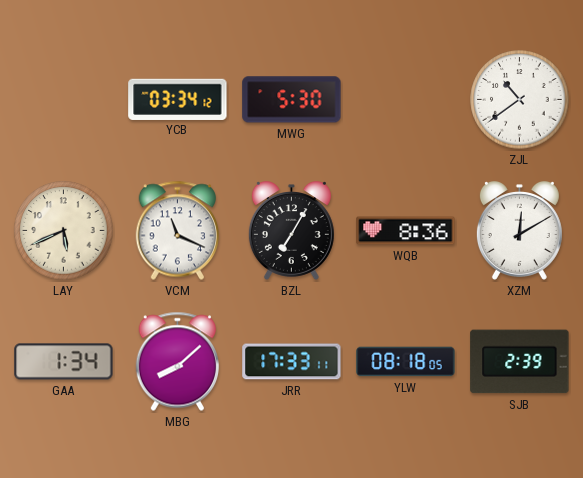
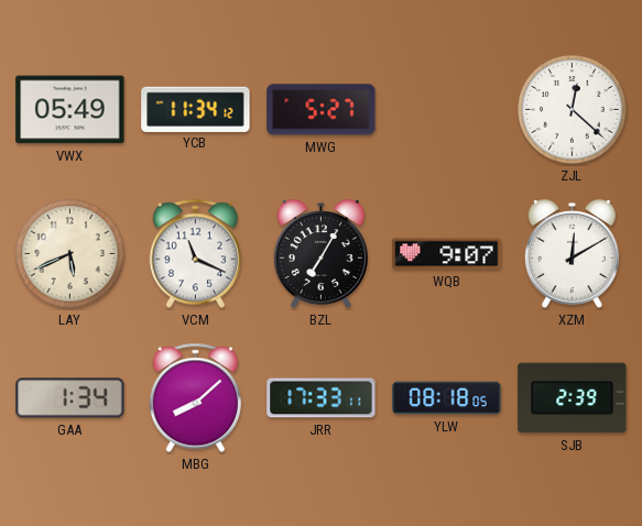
VWX: none -> 05:49
YCB: 03:34 -> 11:34
MWG: 5:30 -> 5:27
ZJL: 10:39 -> 12:22
WQB: 8:36 -> 9:07
